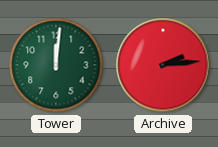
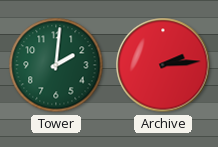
Tower: 12:01 -> 2:01
